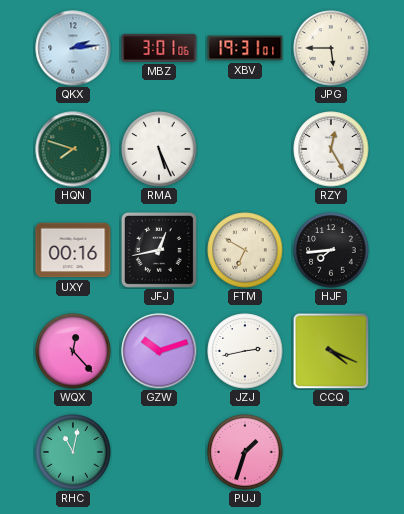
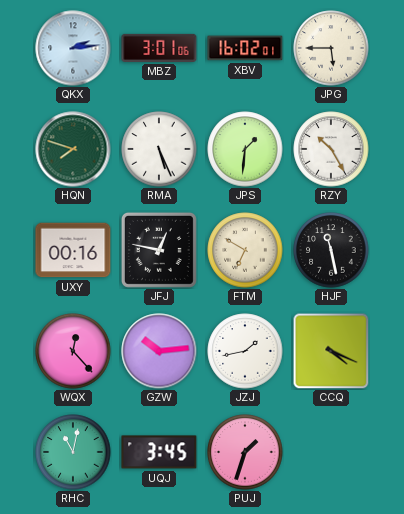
XBV: 19:31 -> 16:02
JPS: none -> 1:31
RZY: 12:25 -> 10:25
JFJ: 12:43 -> 12:47
HJF: 7:44 -> 11:28
GZW: 10:12 -> 10:14
JZJ: 2:43 -> 1:43
UQJ: none -> 3:45
